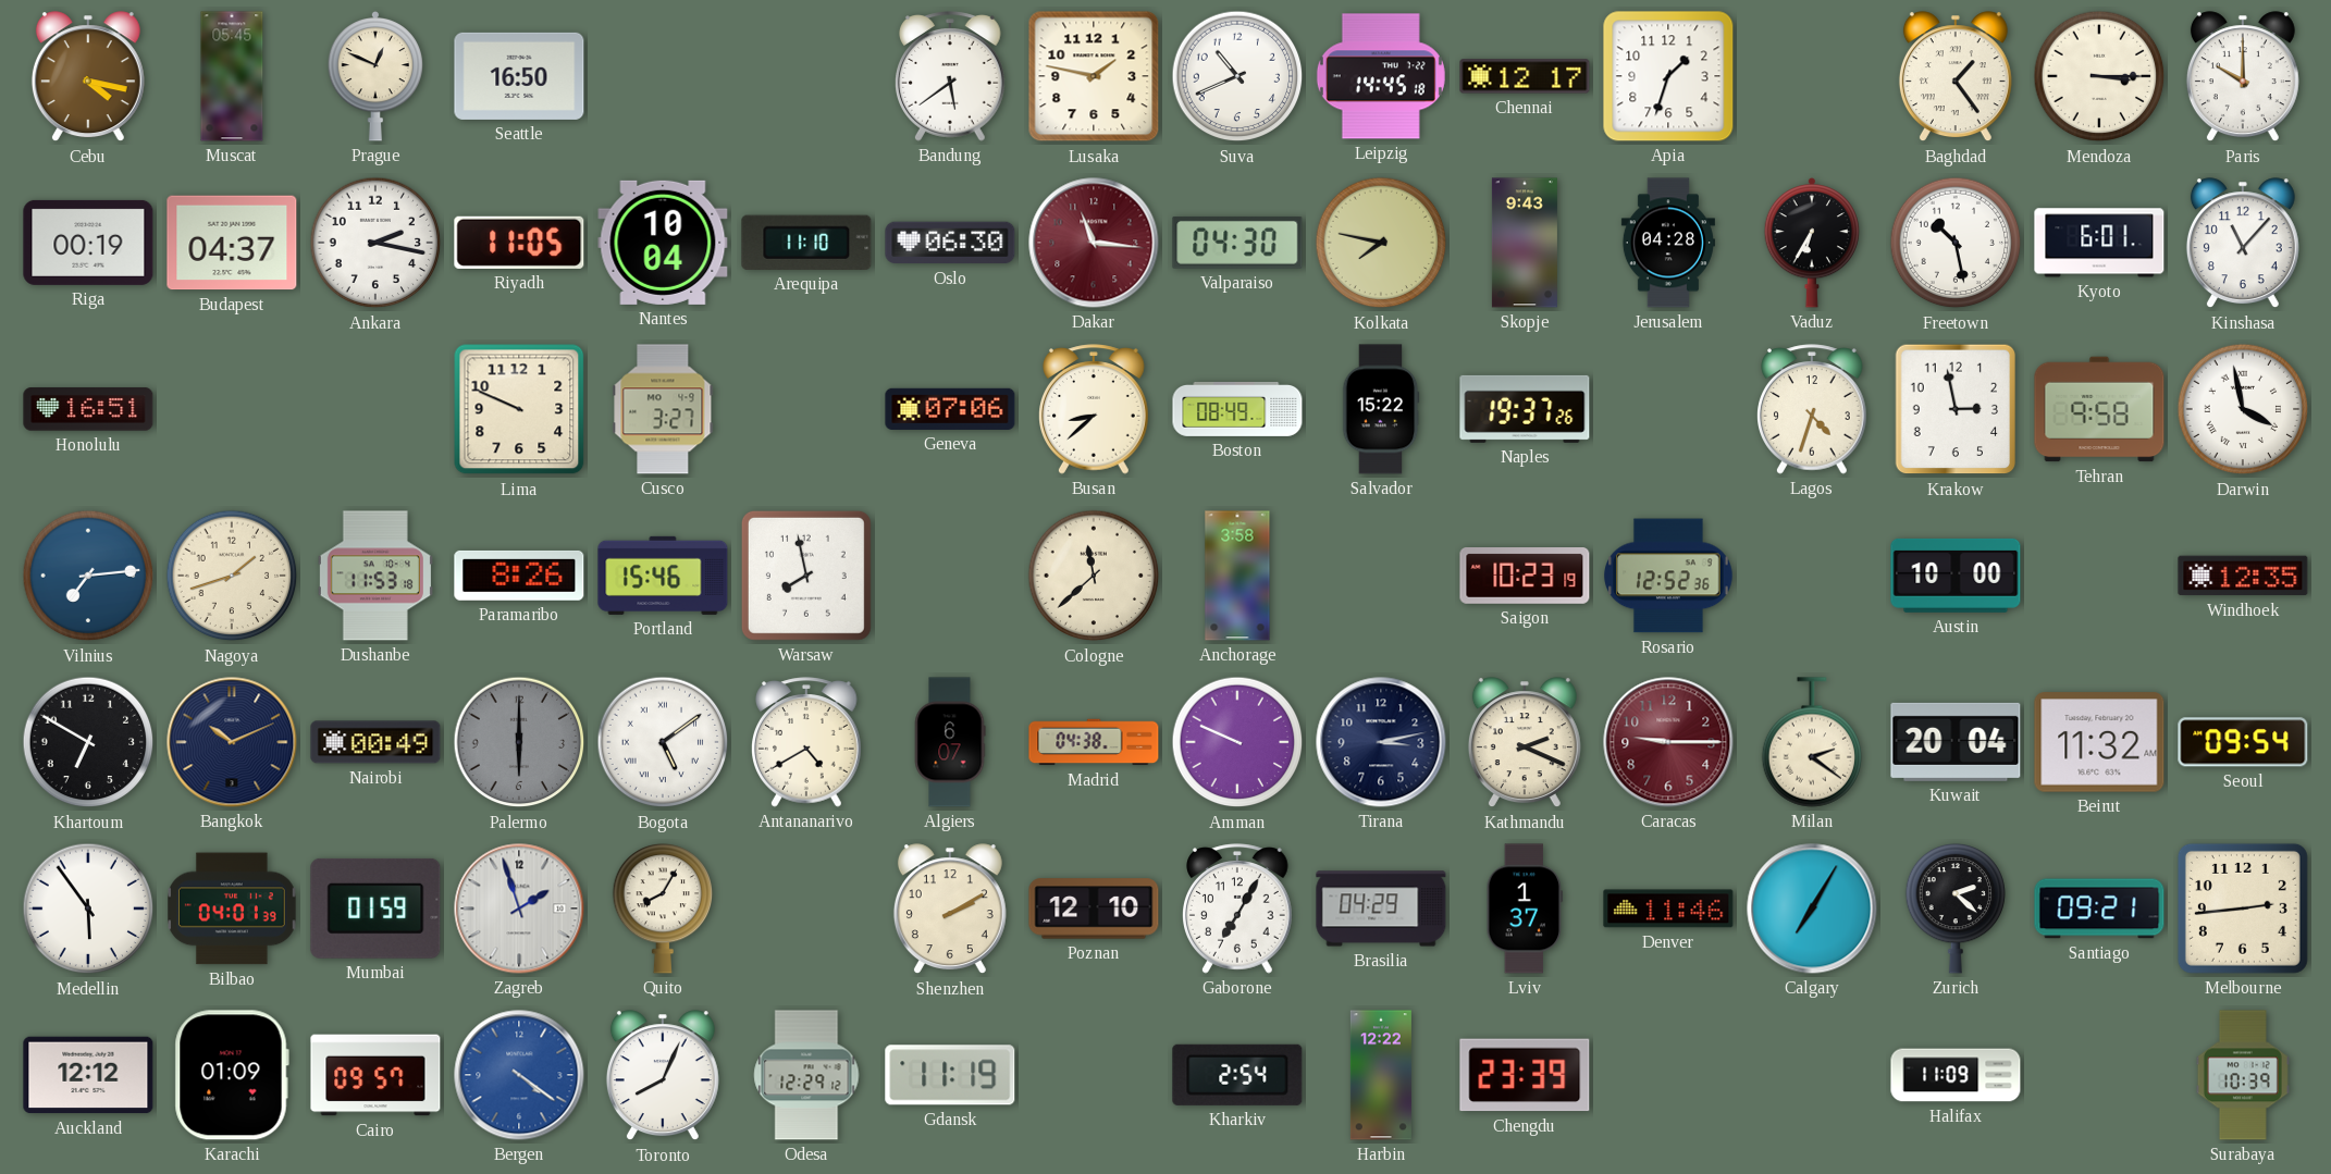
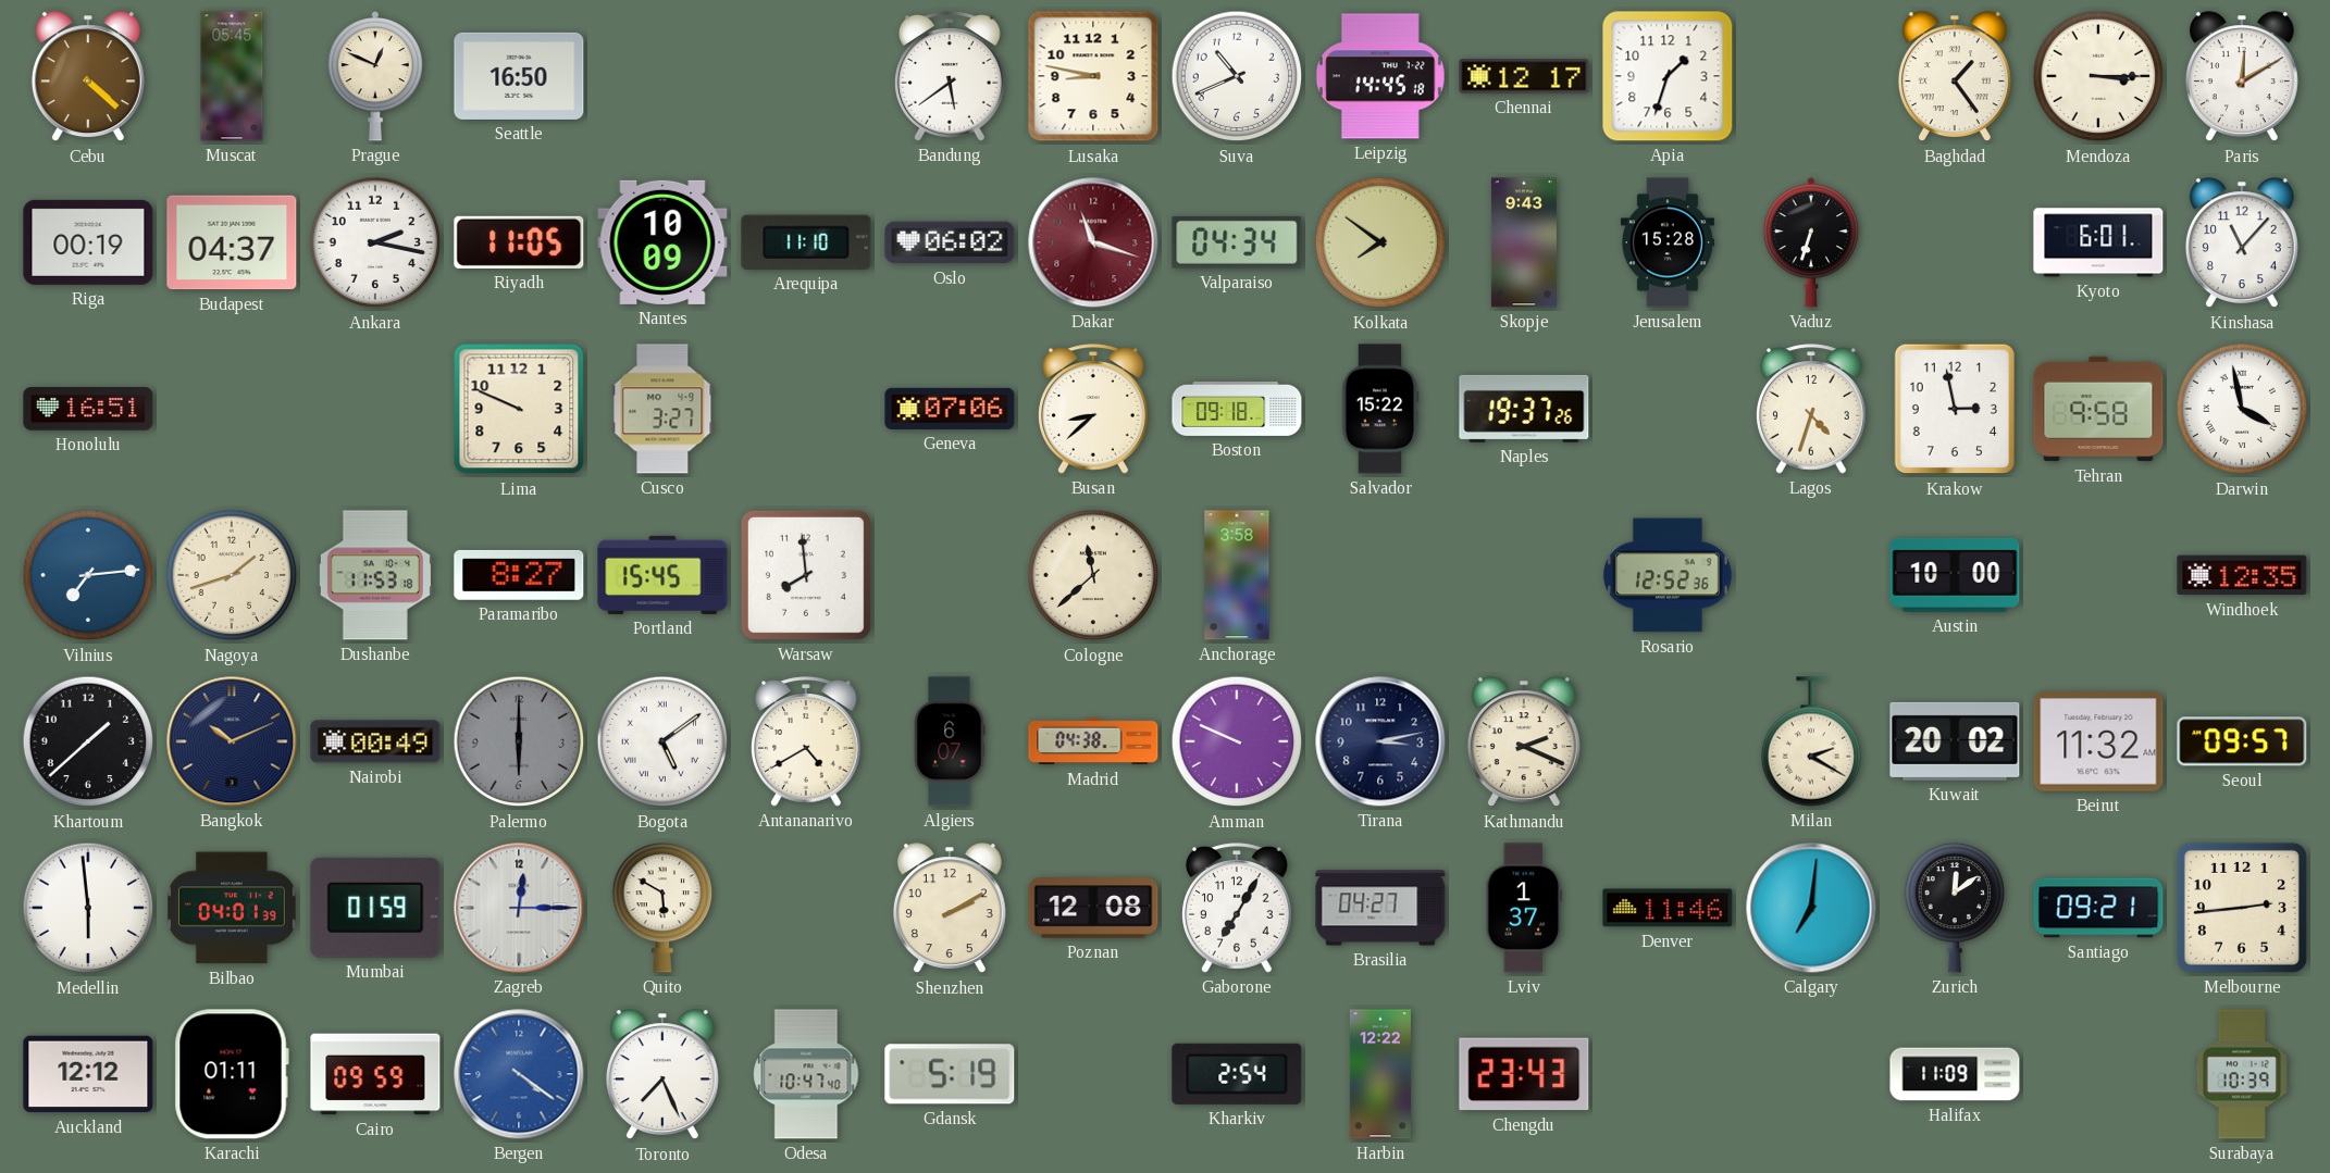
Cebu: 4:17 -> 4:22
Lusaka: 1:47 -> 8:47
Paris: 10:00 -> 12:10
Nantes: 10:04 -> 10:09
Oslo: 06:30 -> 06:02
Dakar: 11:16 -> 11:18
Valparaiso: 04:30 -> 04:34
Kolkata: 7:47 -> 7:51
Jerusalem: 04:28 -> 15:28
Vaduz: 6:35 -> 6:33
Freetown: 10:28 -> none
Boston: 08:49 -> 09:18
Paramaribo: 8:26 -> 8:27
Portland: 15:46 -> 15:45
Warsaw: 7:58 -> 7:59
Saigon: 10:23 -> none
Khartoum: 6:50 -> 1:38
Caracas: 9:15 -> none
Milan: 2:21 -> 2:20
Kuwait: 20:04 -> 20:02
Seoul: 09:54 -> 09:57
Medellin: 5:54 -> 5:59
Zagreb: 1:57 -> 12:15
Quito: 8:05 -> 5:50
Poznan: 12:10 -> 12:08
Brasilia: 04:29 -> 04:27
Calgary: 7:05 -> 7:01
Zurich: 2:22 -> 12:09
Karachi: 01:09 -> 01:11
Cairo: 09:57 -> 09:59
Toronto: 8:04 -> 7:26
Odesa: 12:29 -> 10:47
Gdansk: 11:19 -> 5:19
Chengdu: 23:39 -> 23:43
